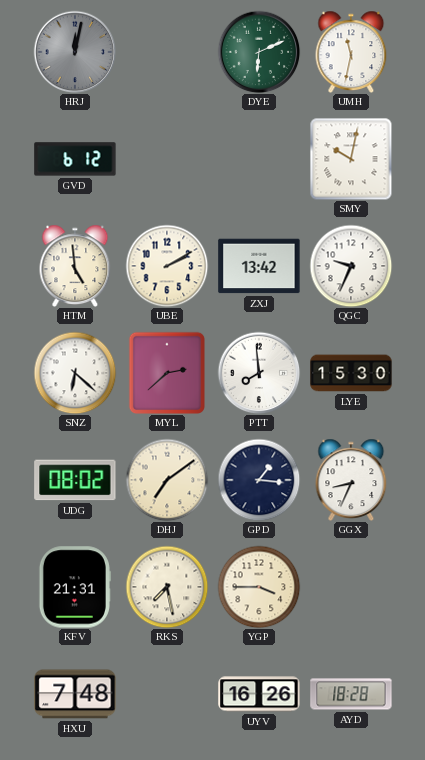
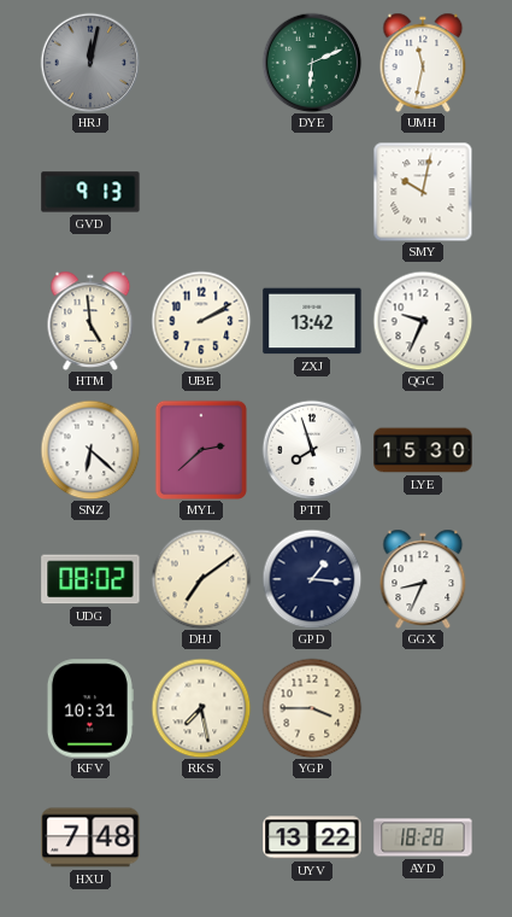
GVD: 6:12 -> 9:13
PTT: 7:59 -> 7:57
KFV: 21:31 -> 10:31
UYV: 16:26 -> 13:22
